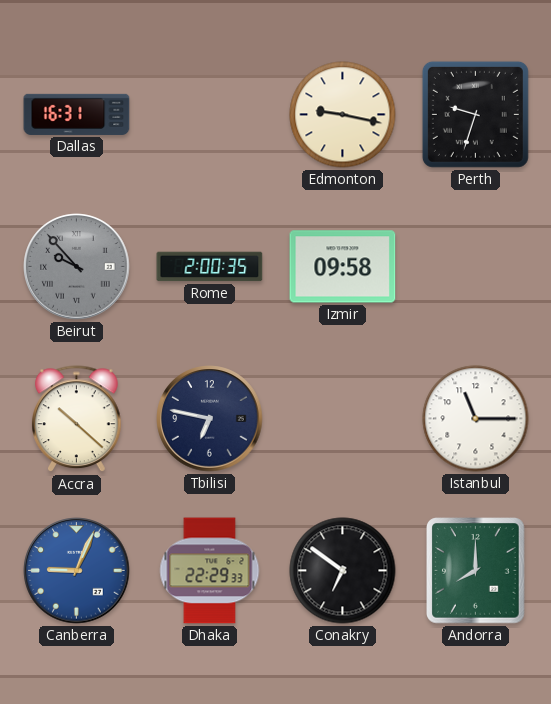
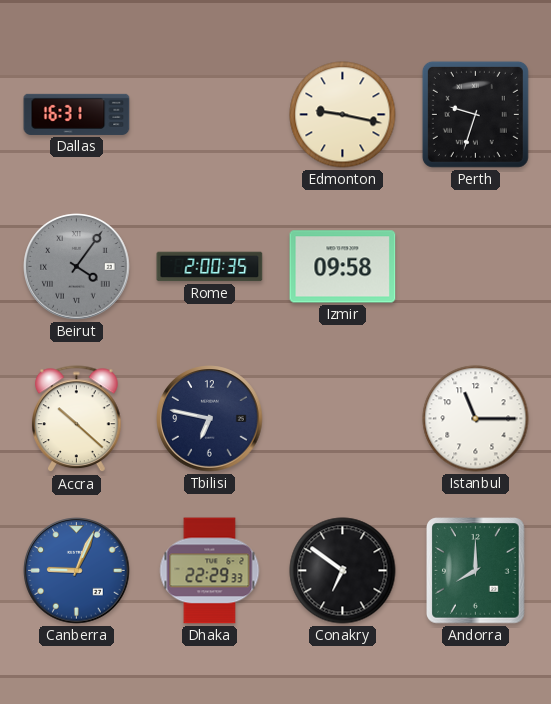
Beirut: 9:53 -> 4:06
